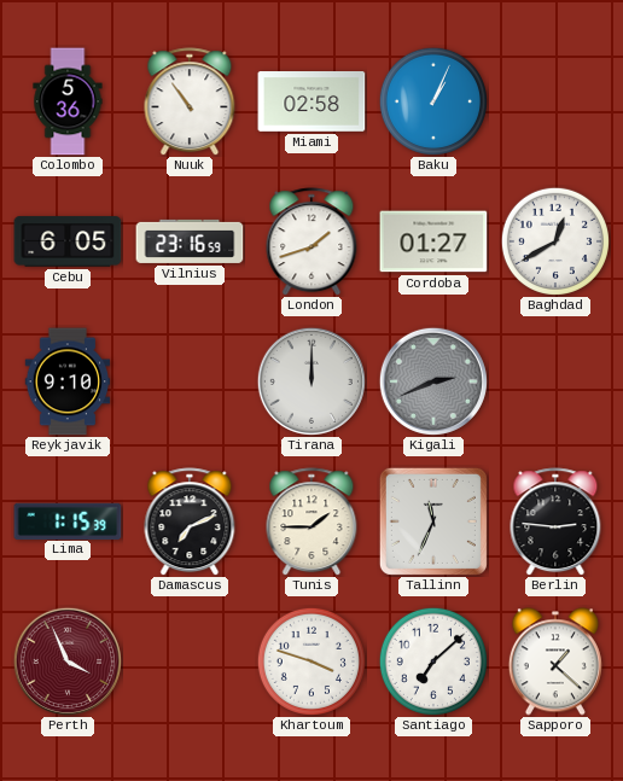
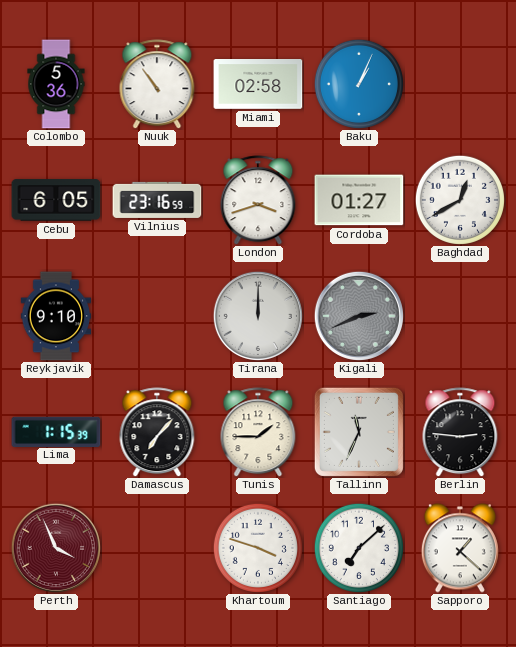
London: 1:42 -> 3:42
Damascus: 7:11 -> 7:07
